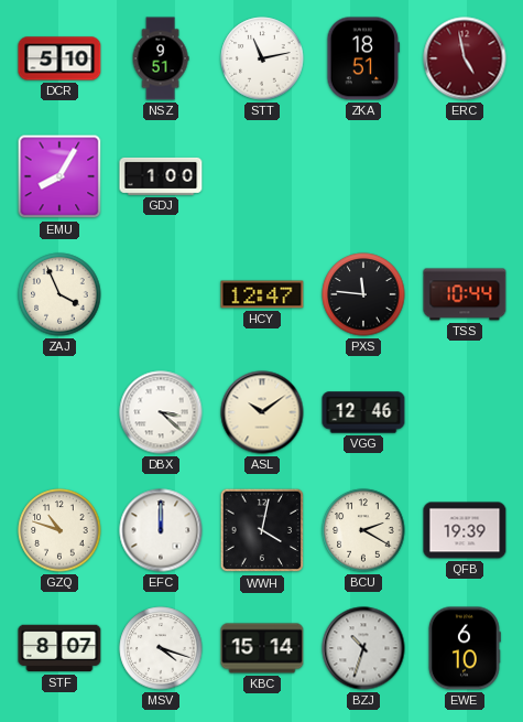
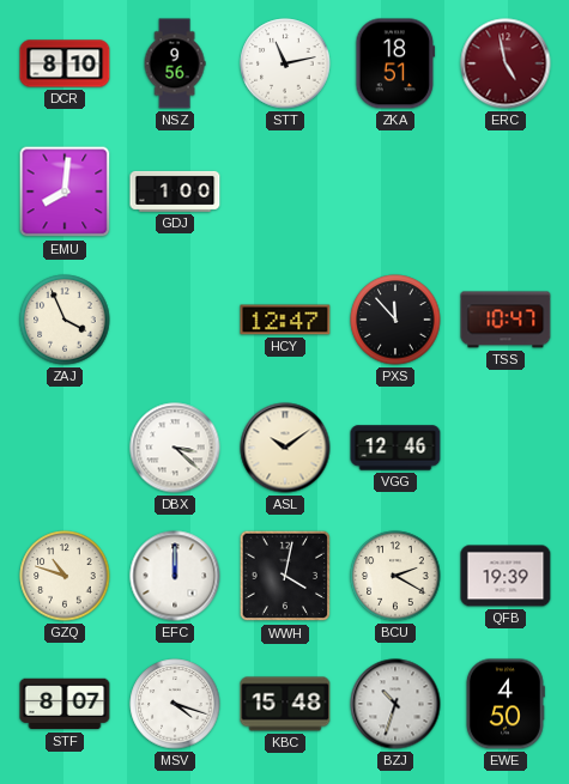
DCR: 5:10 -> 8:10
NSZ: 9:51 -> 9:56
EMU: 8:05 -> 8:01
PXS: 11:46 -> 11:53
TSS: 10:44 -> 10:47
KBC: 15:14 -> 15:48
EWE: 6:10 -> 4:50
